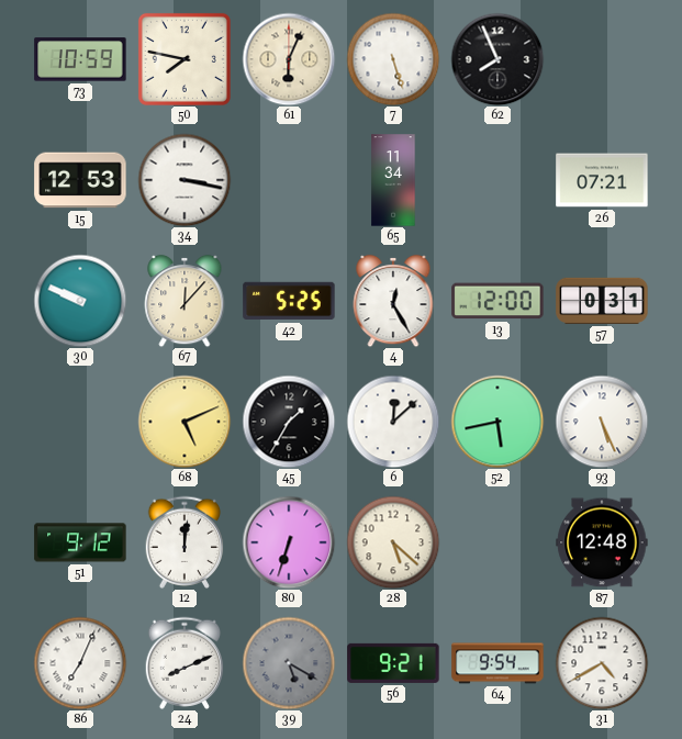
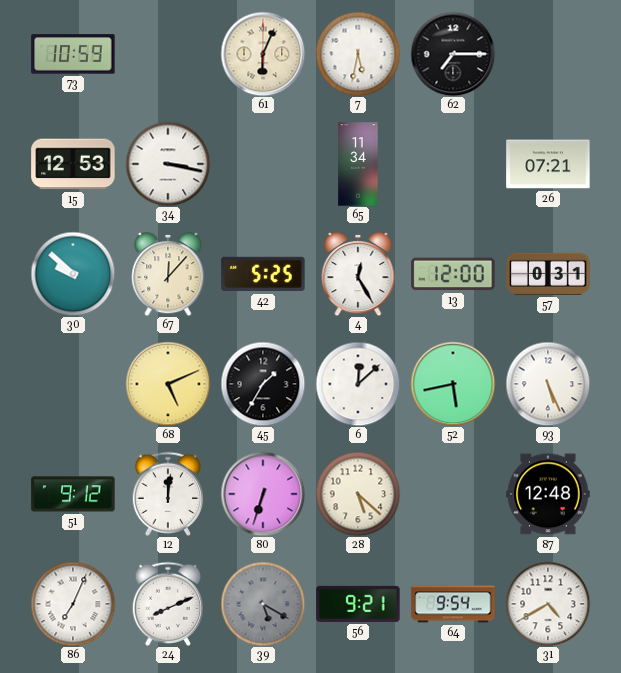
50: 7:47 -> none
7: 5:27 -> 5:32
62: 7:56 -> 7:15
30: 9:49 -> 9:52
